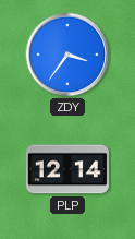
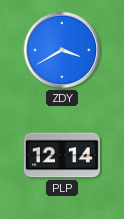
ZDY: 3:36 -> 3:40
